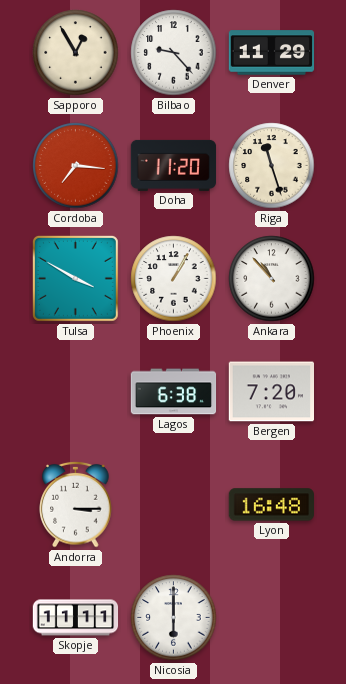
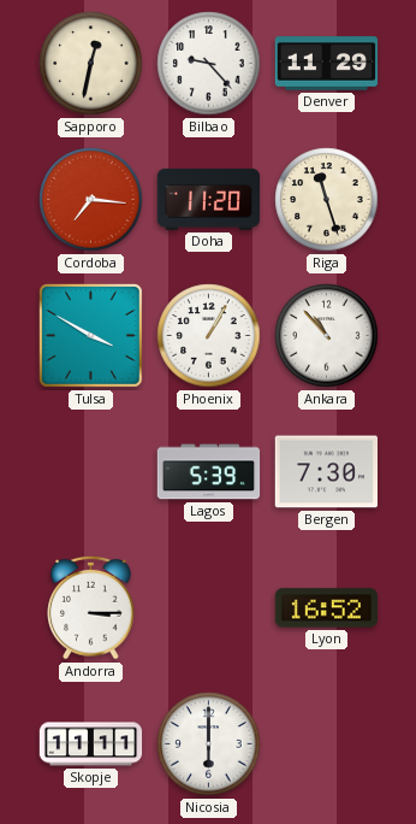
Sapporo: 12:55 -> 12:32
Lagos: 6:38 -> 5:39
Bergen: 7:20 -> 7:30
Lyon: 16:48 -> 16:52
